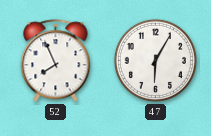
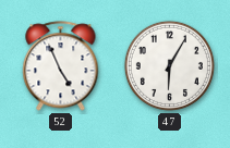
52: 7:56 -> 4:56
